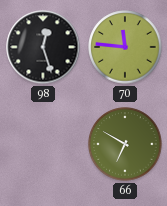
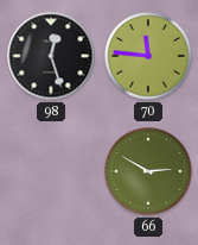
66: 6:50 -> 2:50
